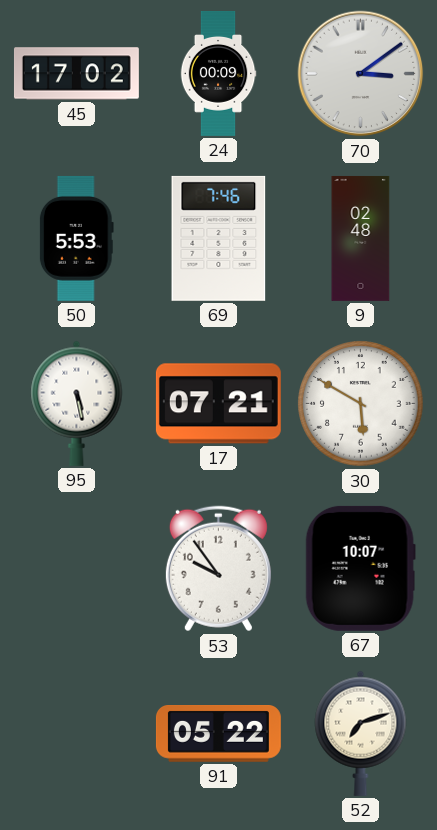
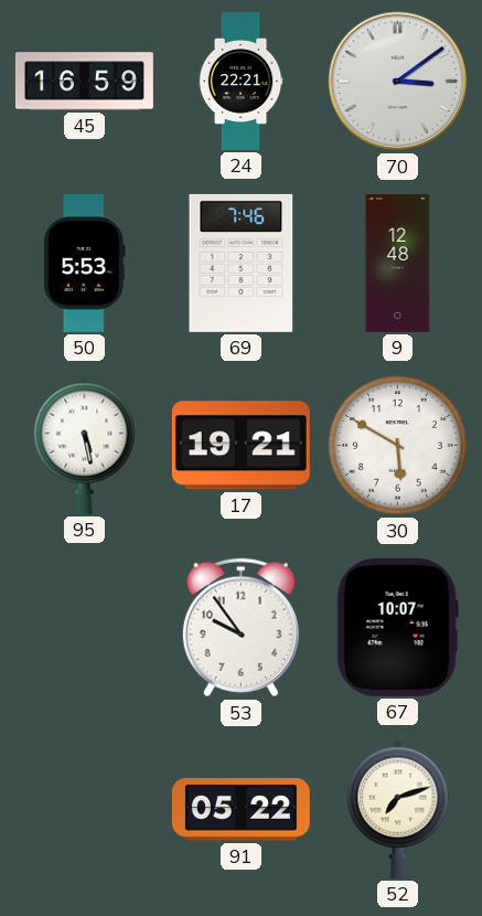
45: 17:02 -> 16:59
24: 00:09 -> 22:21
9: 02:48 -> 12:48
17: 07:21 -> 19:21
